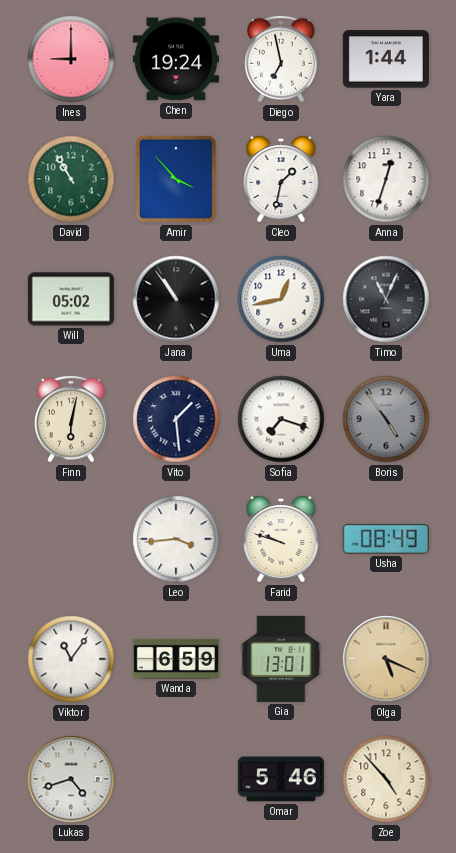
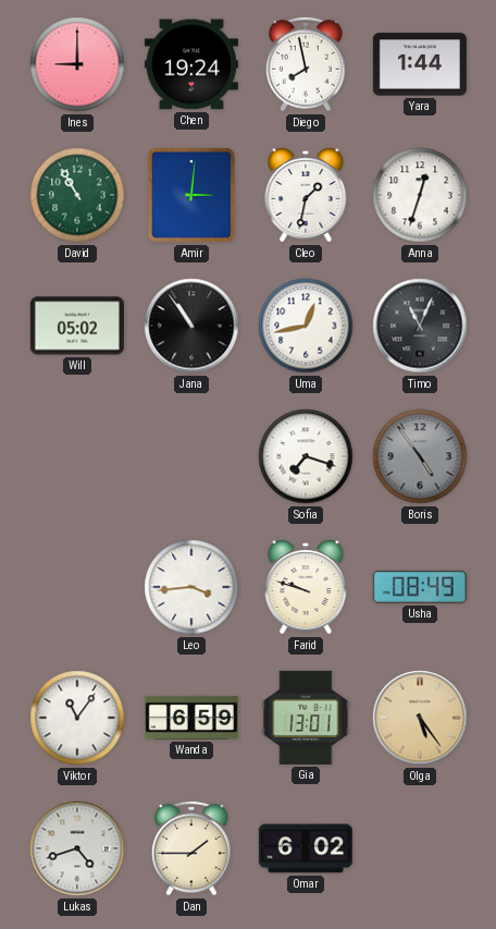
Diego: 6:58 -> 7:58
Amir: 3:53 -> 3:01
Finn: 6:02 -> none
Vito: 1:29 -> none
Olga: 5:19 -> 5:24
Dan: none -> 1:45
Omar: 5:46 -> 6:02
Zoe: 4:53 -> none
